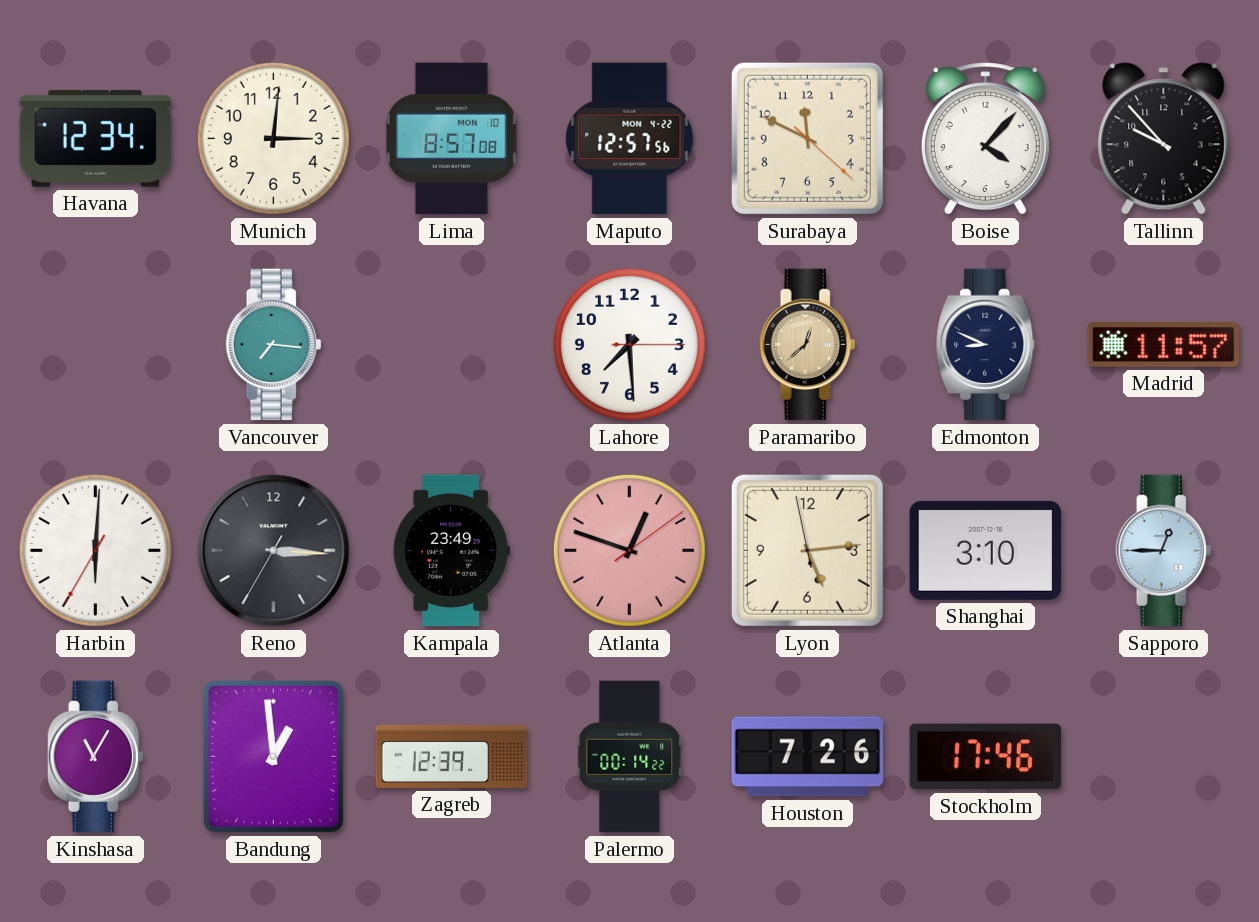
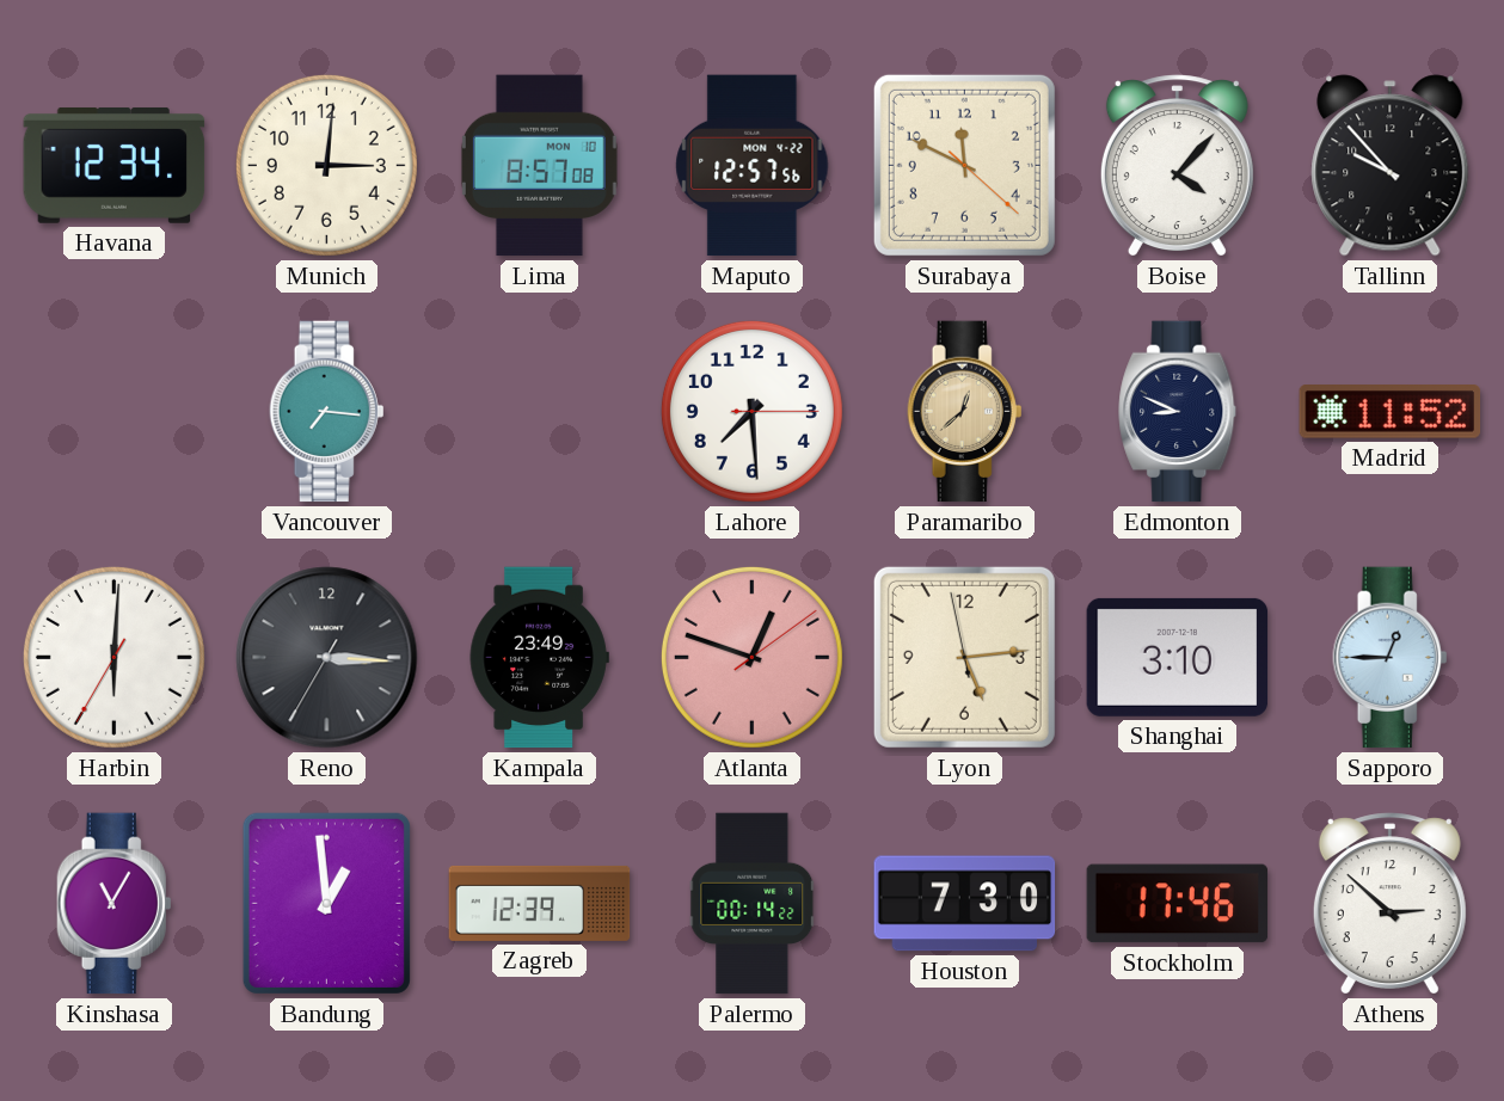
Madrid: 11:57 -> 11:52
Houston: 7:26 -> 7:30
Athens: none -> 2:52
